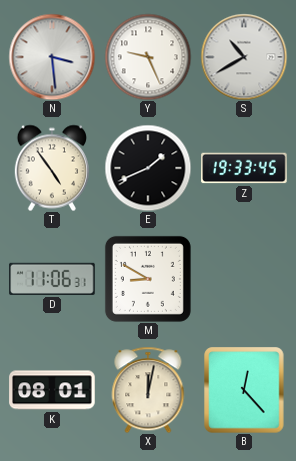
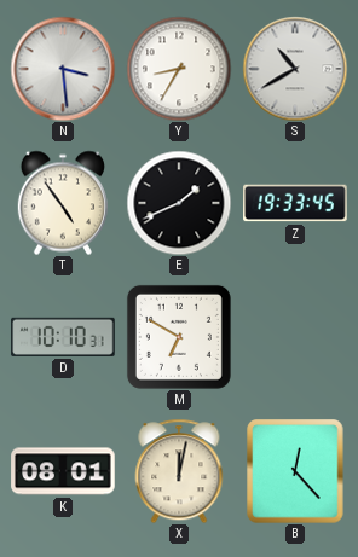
Y: 9:26 -> 8:35
D: 11:06 -> 10:10
M: 8:50 -> 6:50
